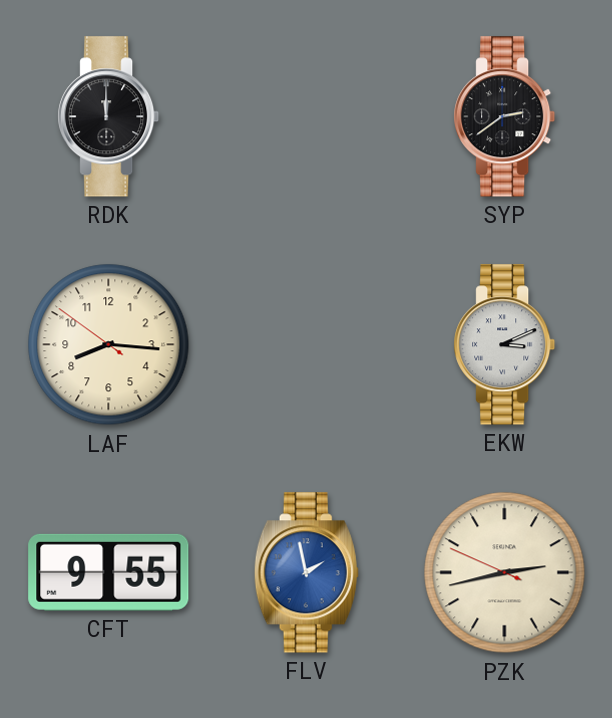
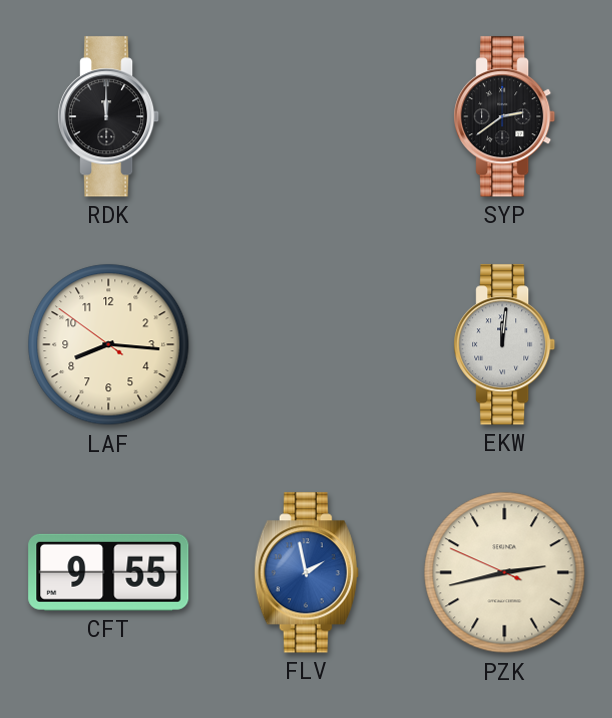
EKW: 3:11 -> 12:01
